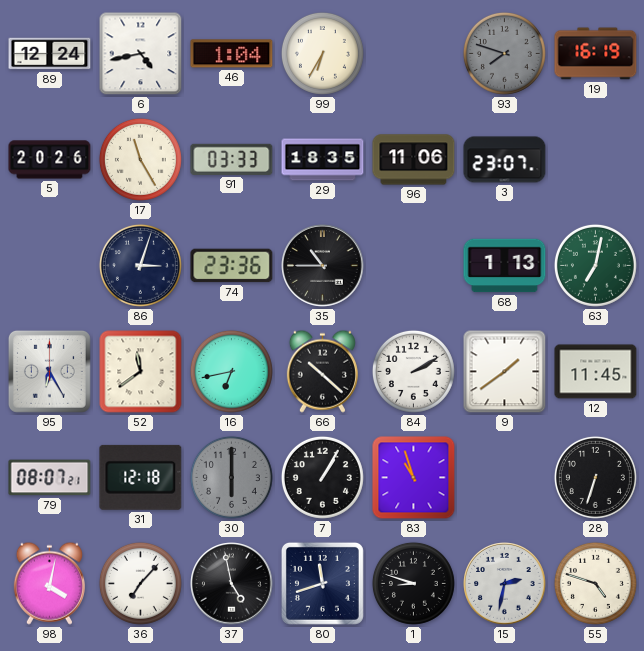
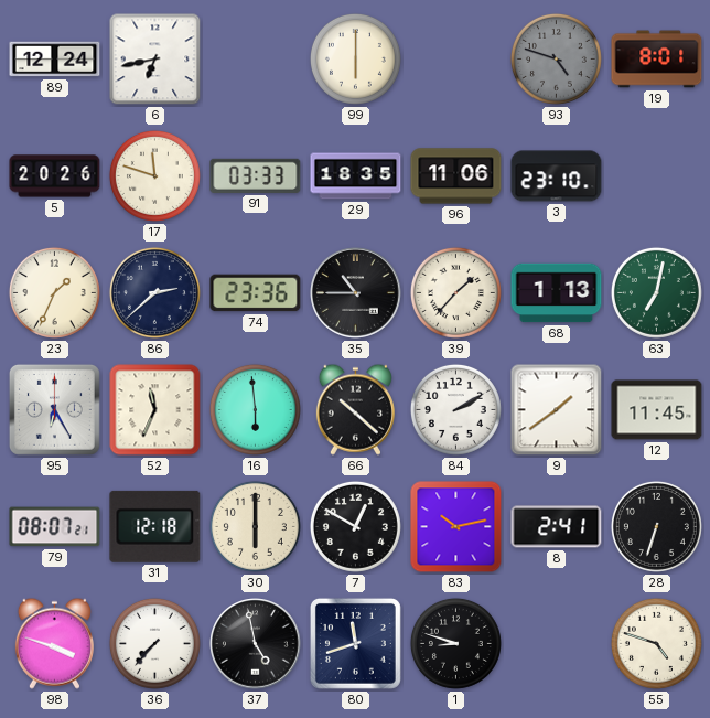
6: 4:43 -> 6:43
46: 1:04 -> none
99: 6:35 -> 6:00
93: 7:48 -> 4:48
19: 16:19 -> 8:01
17: 11:25 -> 11:48
3: 23:07 -> 23:10
23: none -> 1:34
86: 3:03 -> 2:38
39: none -> 1:37
52: 11:39 -> 11:34
16: 6:43 -> 5:59
30 dial: grey -> cream
7: 1:05 -> 12:50
83: 10:57 -> 10:13
8: none -> 2:41
98: 4:02 -> 3:48
36: 7:07 -> 7:37
15: 2:32 -> none
